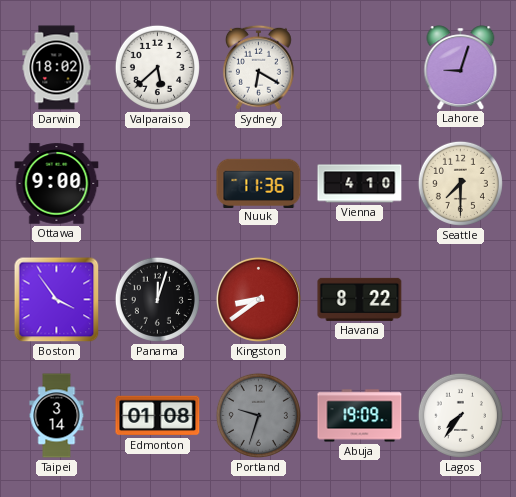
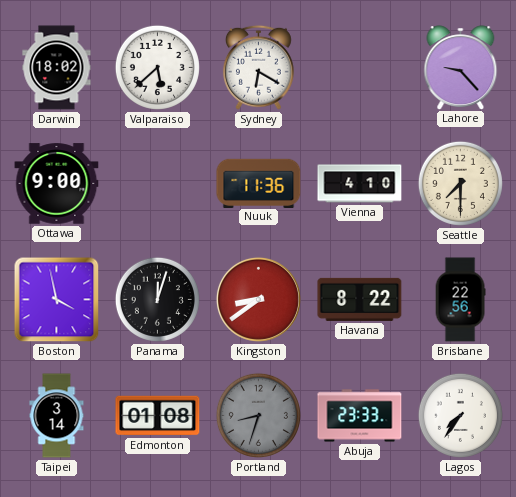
Lahore: 9:03 -> 9:23
Boston: 3:54 -> 3:58
Brisbane: none -> 22:56
Portland: 9:33 -> 8:33
Abuja: 19:09 -> 23:33
